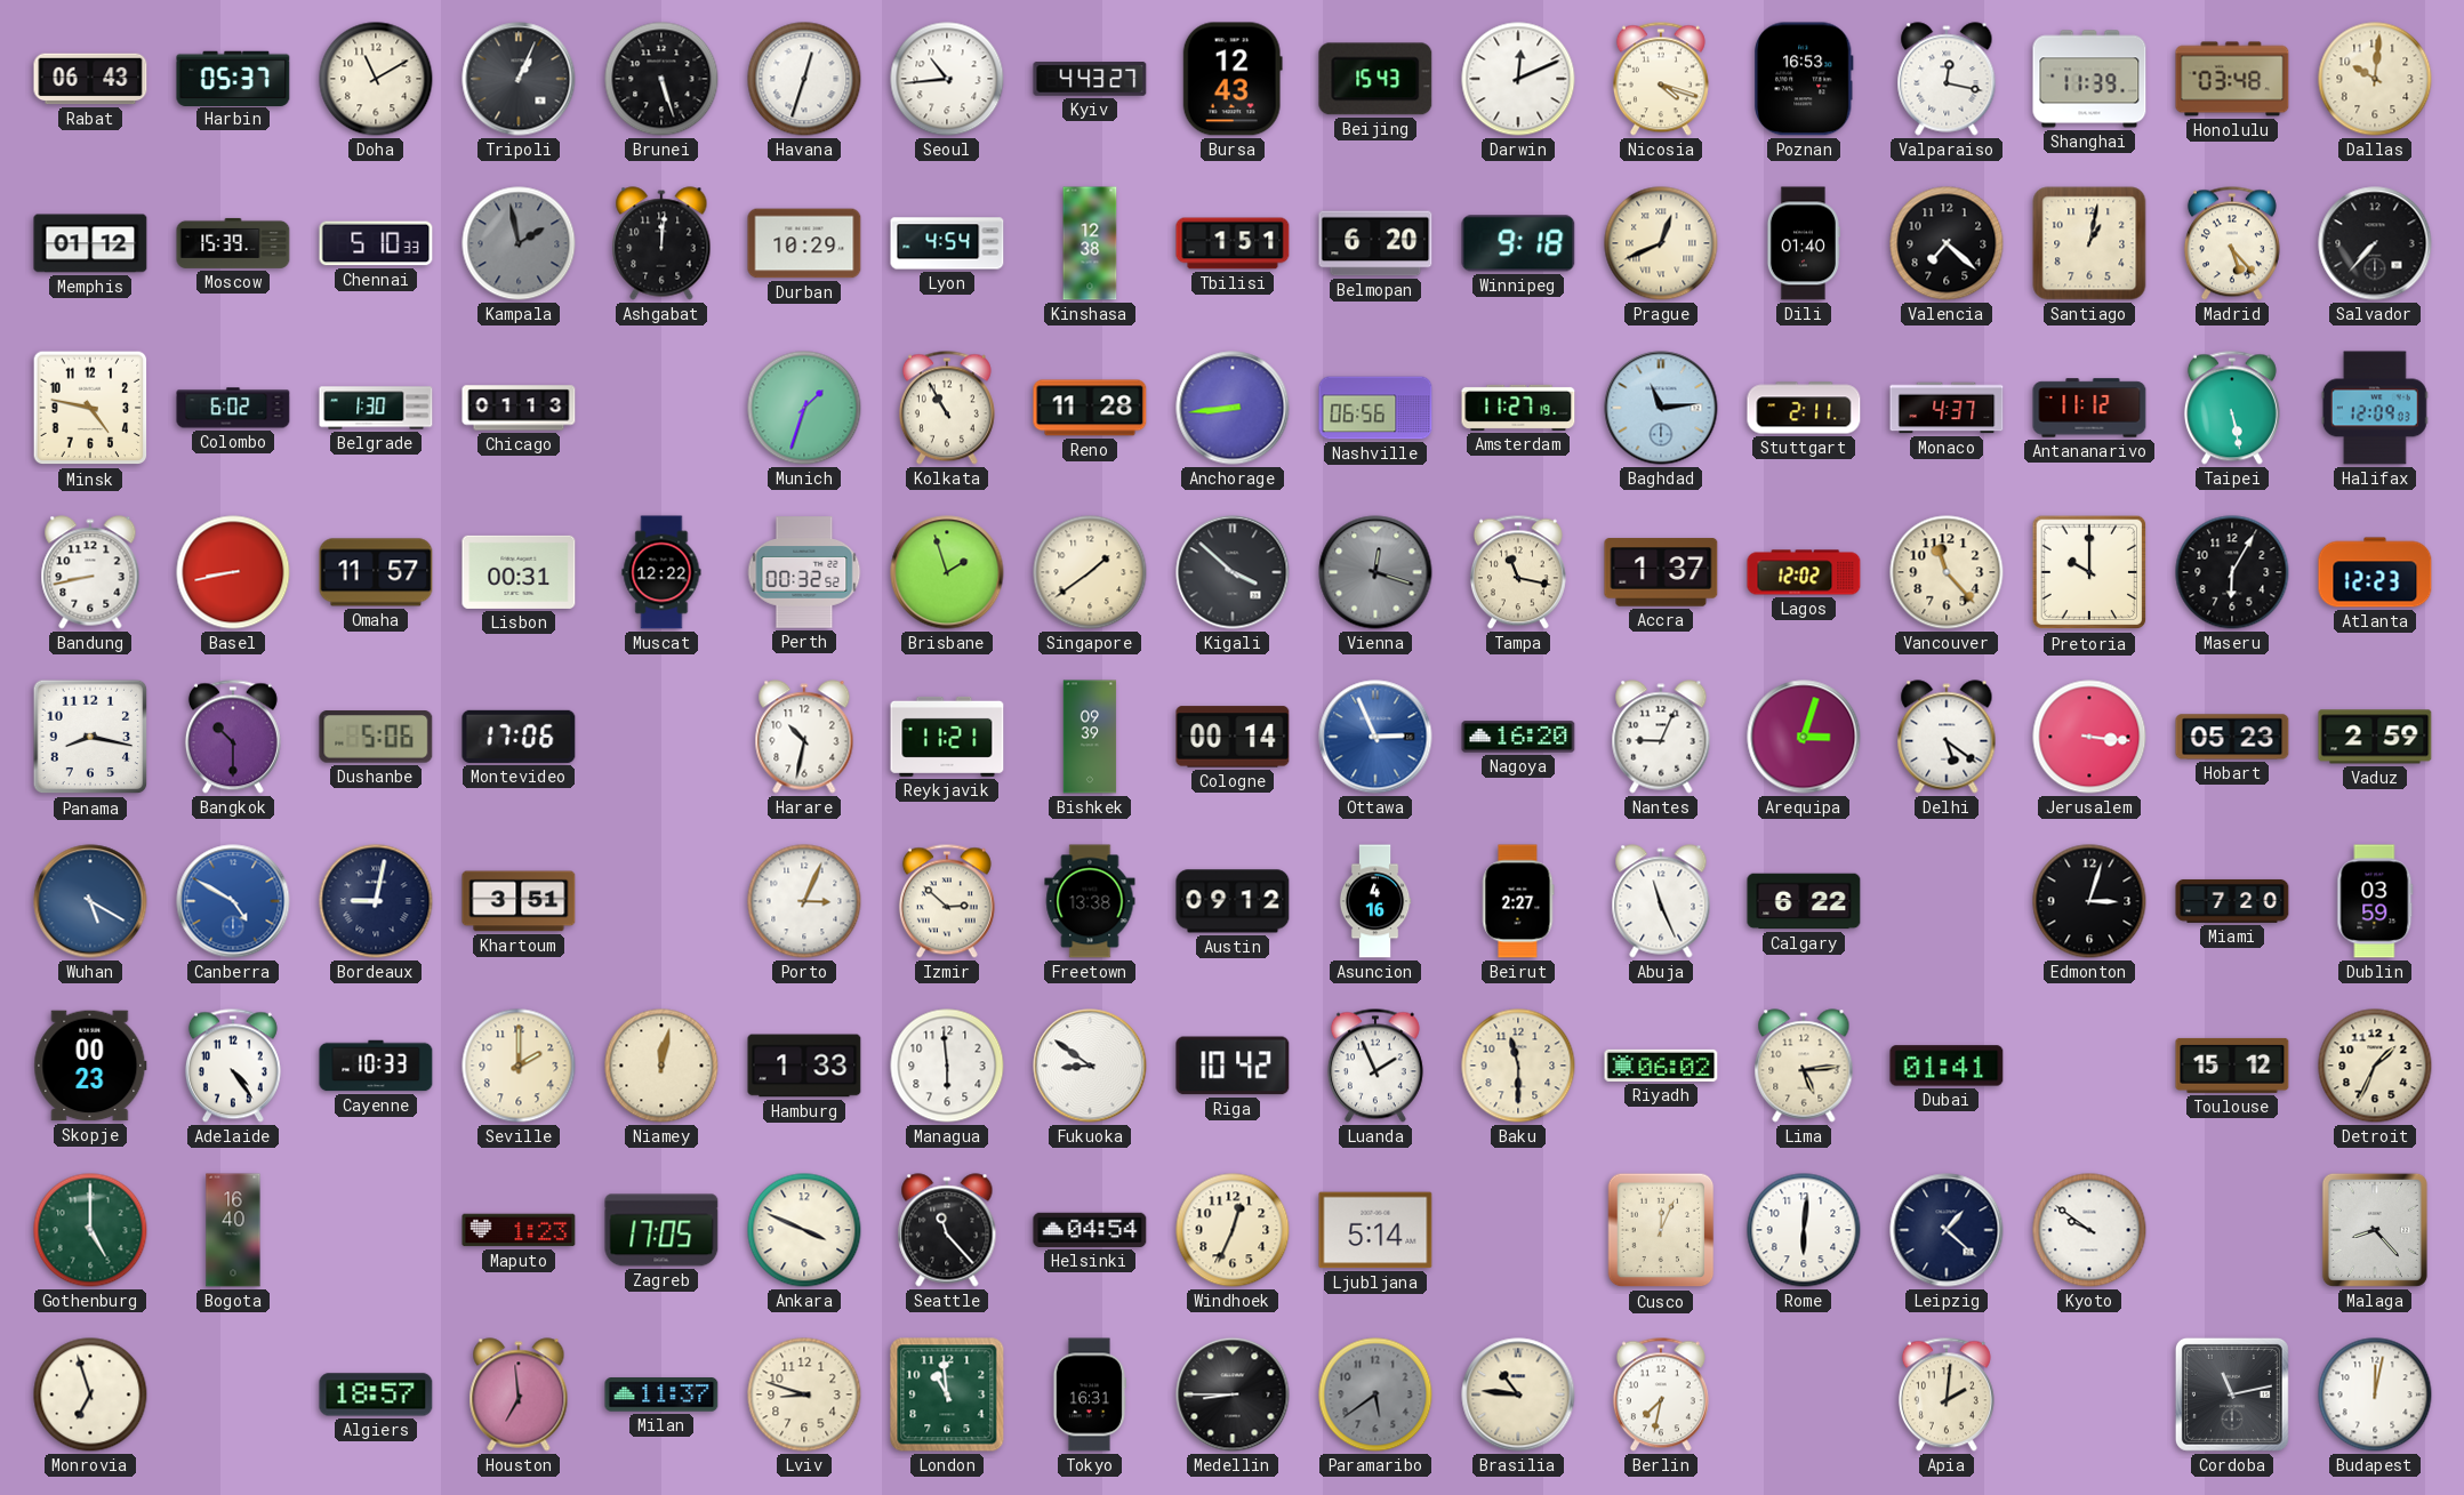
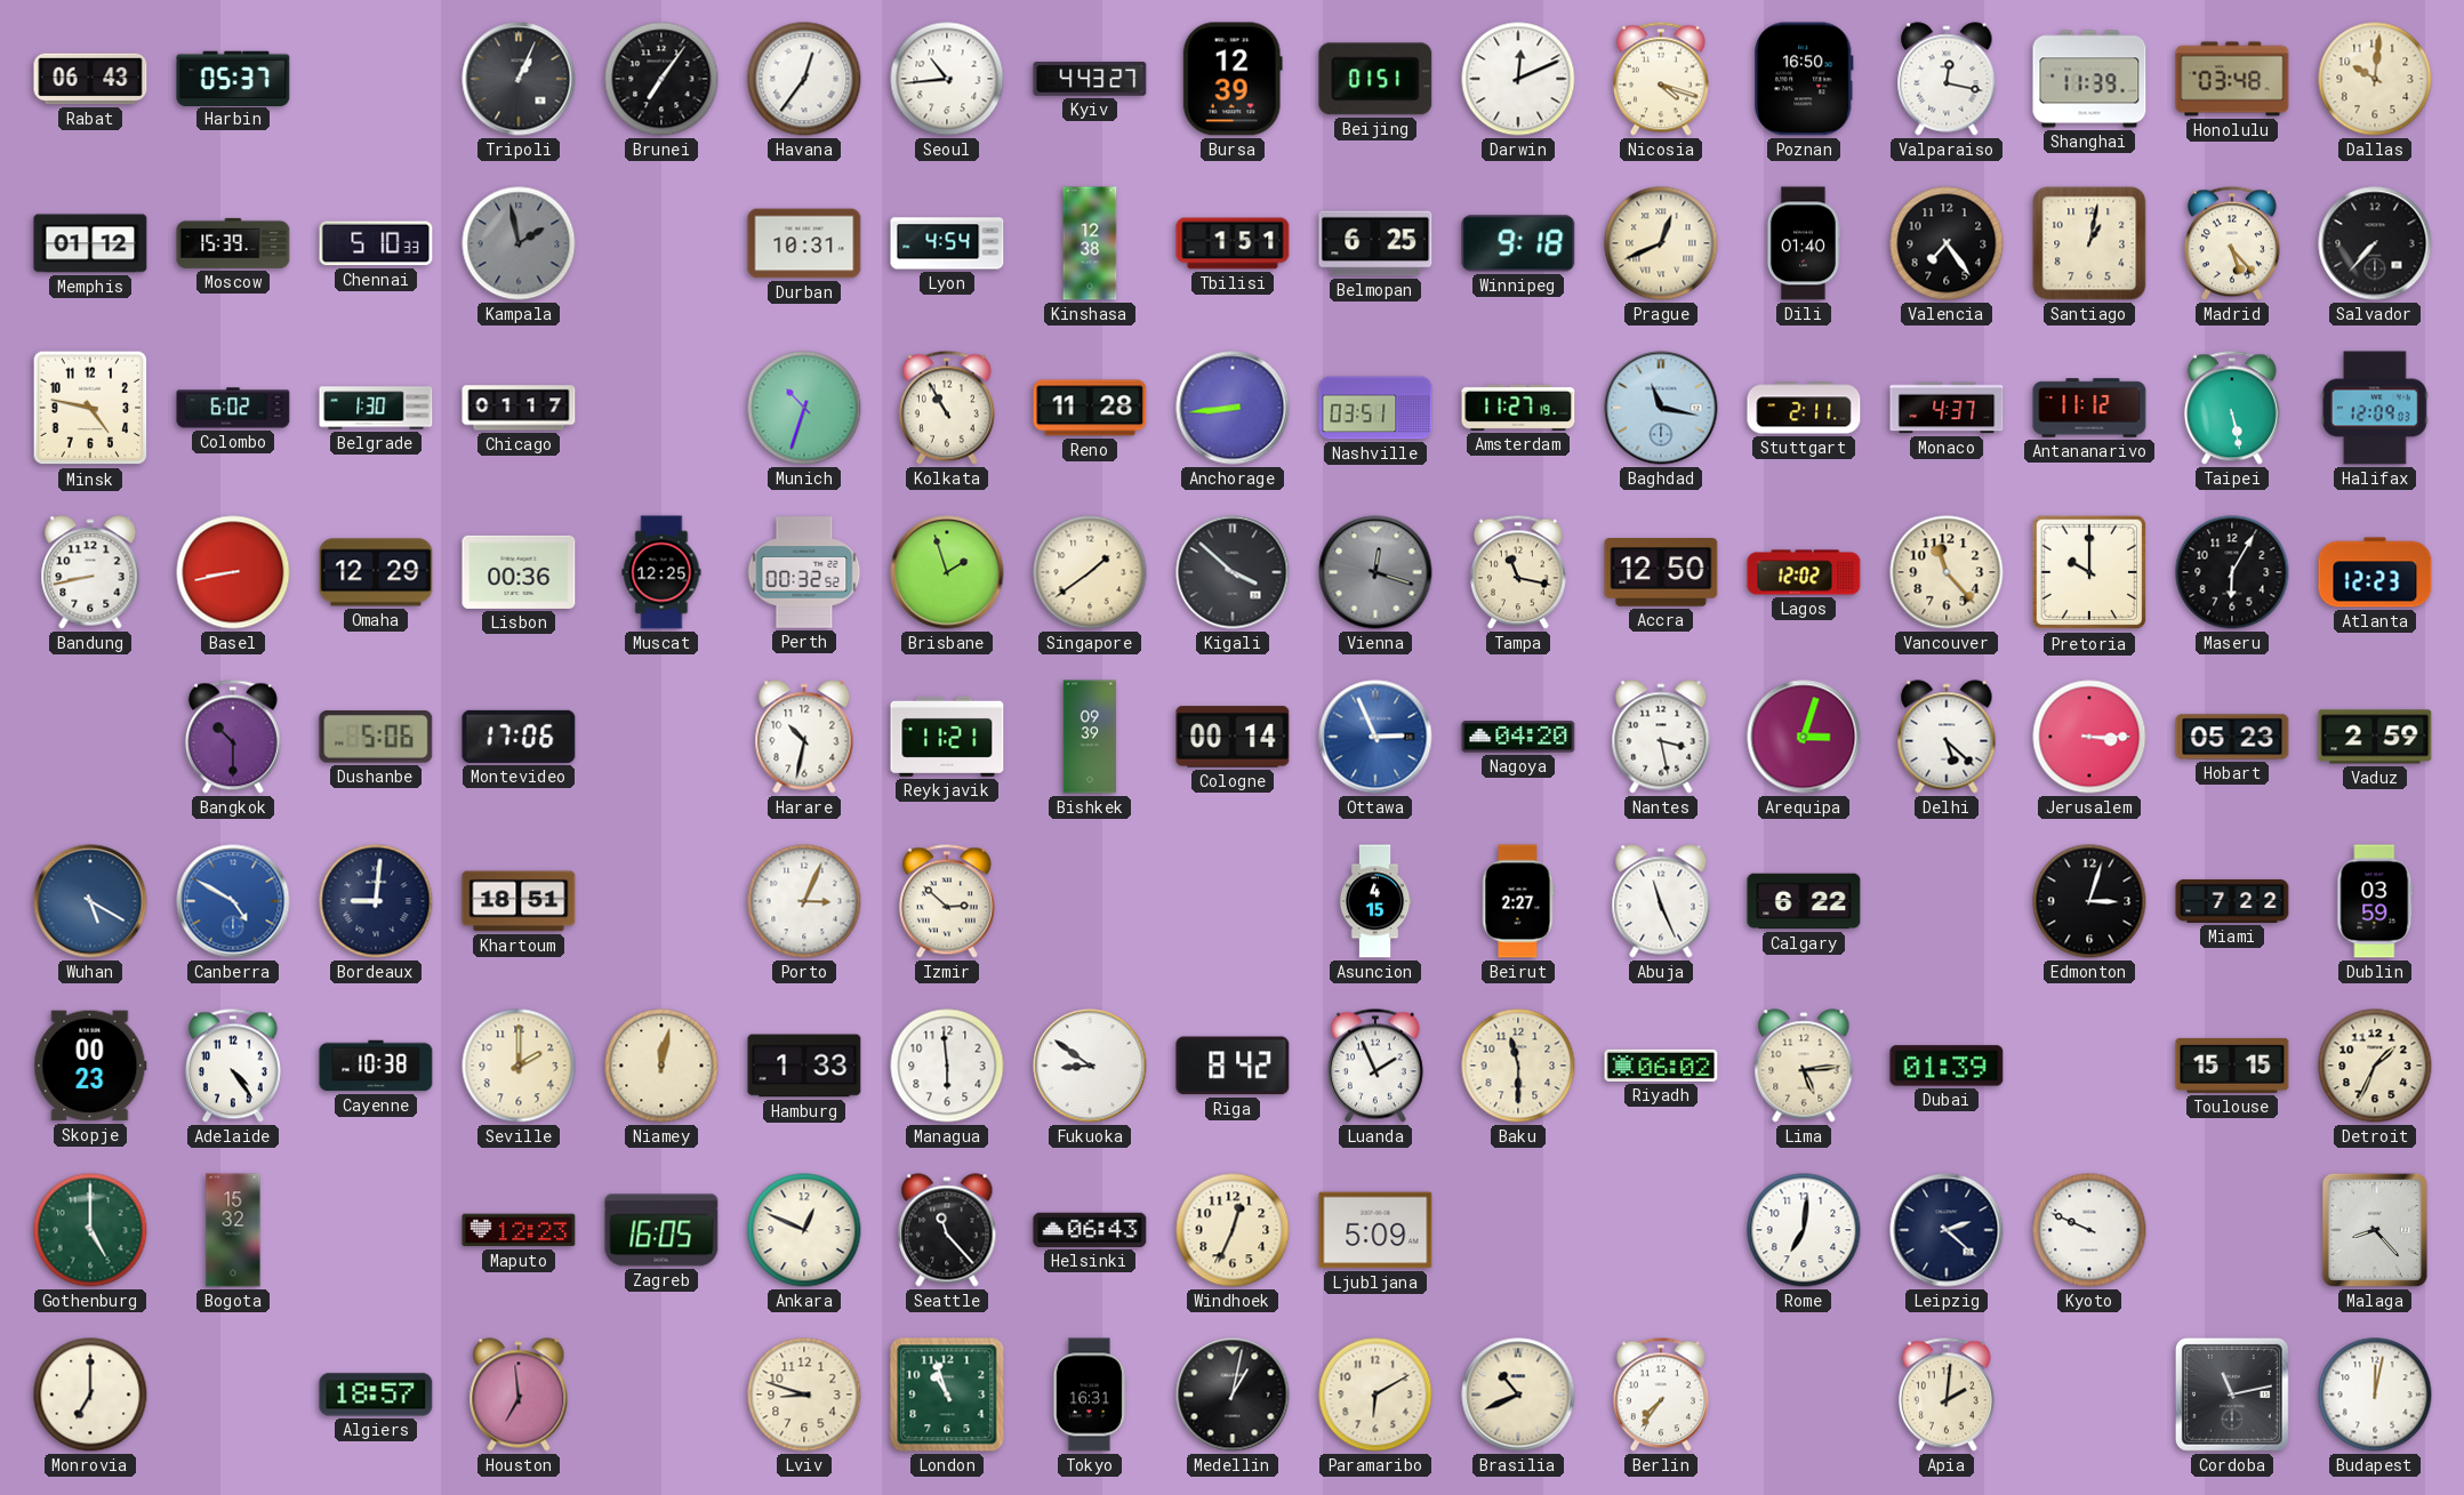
Doha: 11:10 -> none
Brunei: 5:27 -> 7:06
Havana: 12:33 -> 12:36
Bursa: 12:43 -> 12:39
Beijing: 15:43 -> 01:51
Poznan: 16:53 -> 16:50
Ashgabat: 12:01 -> none
Durban: 10:29 -> 10:31
Belmopan: 6:20 -> 6:25
Valencia: 7:22 -> 7:24
Chicago: 01:13 -> 01:17
Munich: 1:33 -> 10:33
Nashville: 06:56 -> 03:51
Baghdad: 11:14 -> 11:17
Omaha: 11:57 -> 12:29
Lisbon: 00:31 -> 00:36
Muscat: 12:22 -> 12:25
Accra: 1:37 -> 12:50
Panama: 8:17 -> none
Nagoya: 16:20 -> 04:20
Nantes: 9:04 -> 3:28
Delhi: 5:21 -> 5:22
Jerusalem: 3:16 -> 3:15
Bordeaux: 9:02 -> 9:01
Khartoum: 3:51 -> 18:51
Freetown: 13:38 -> none
Austin: 09:12 -> none
Asuncion: 4:16 -> 4:15
Miami: 7:20 -> 7:22
Cayenne: 10:33 -> 10:38
Riga: 10:42 -> 8:42
Dubai: 01:41 -> 01:39
Toulouse: 15:12 -> 15:15
Bogota: 16:40 -> 15:32
Maputo: 1:23 -> 12:23
Zagreb: 17:05 -> 16:05
Ankara: 3:49 -> 12:49
Helsinki: 04:54 -> 06:43
Ljubljana: 5:14 -> 5:09
Cusco: 12:04 -> none
Rome: 6:01 -> 7:01
Leipzig: 1:22 -> 2:22
Kyoto: 9:51 -> 9:49
Monrovia: 6:57 -> 7:00
Milan: 11:37 -> none
London: 10:59 -> 10:57
Medellin: 8:45 -> 1:02
Paramaribo: 5:39 -> 6:10
Paramaribo dial: grey -> cream
Brasilia: 10:46 -> 10:41
Berlin: 7:32 -> 7:36
